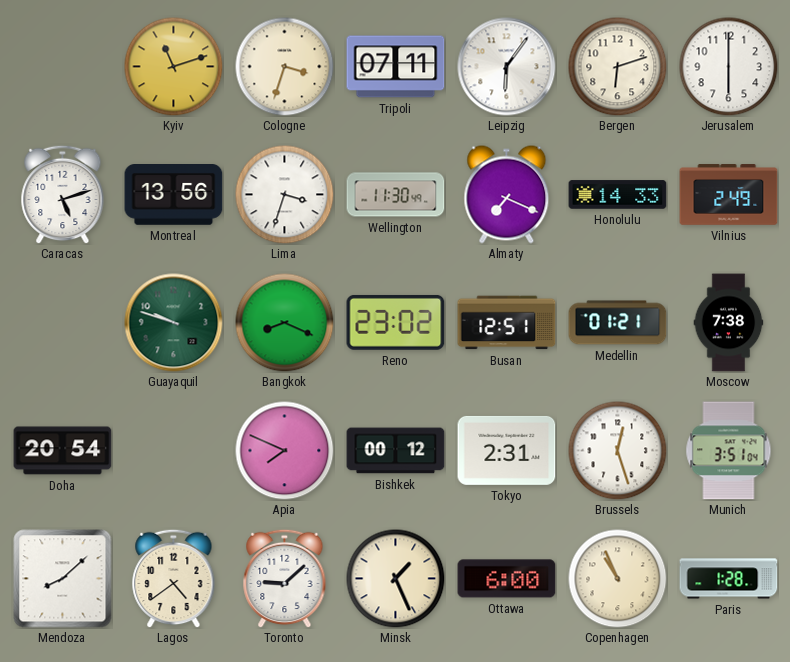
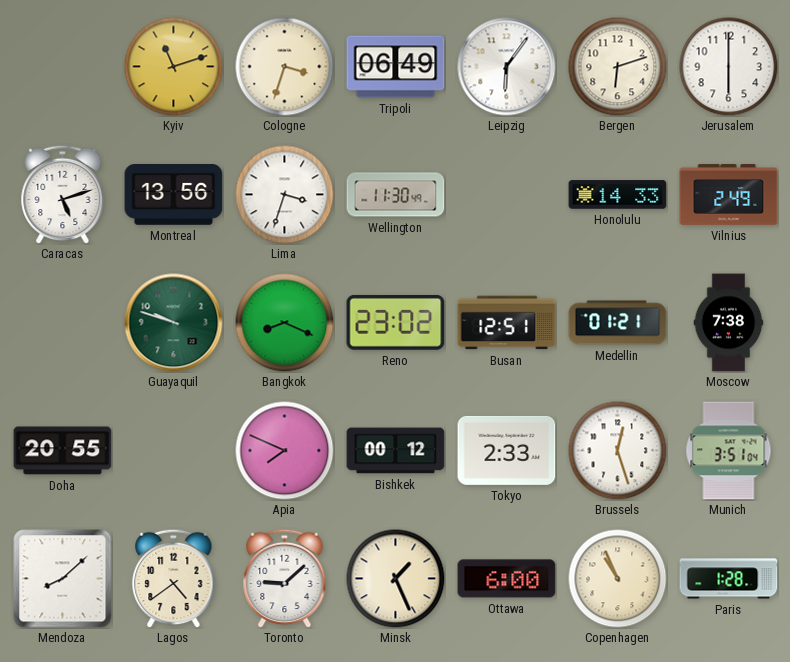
Tripoli: 07:11 -> 06:49
Almaty: 7:19 -> none
Doha: 20:54 -> 20:55
Tokyo: 2:31 -> 2:33
